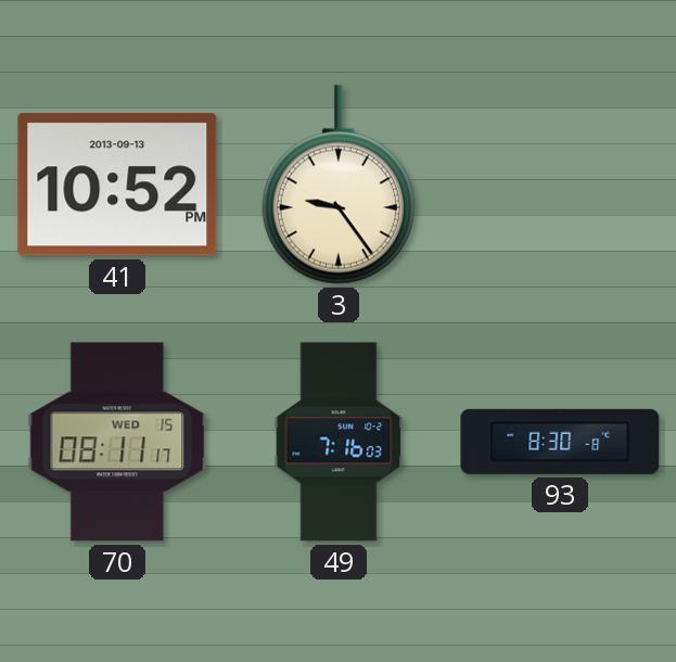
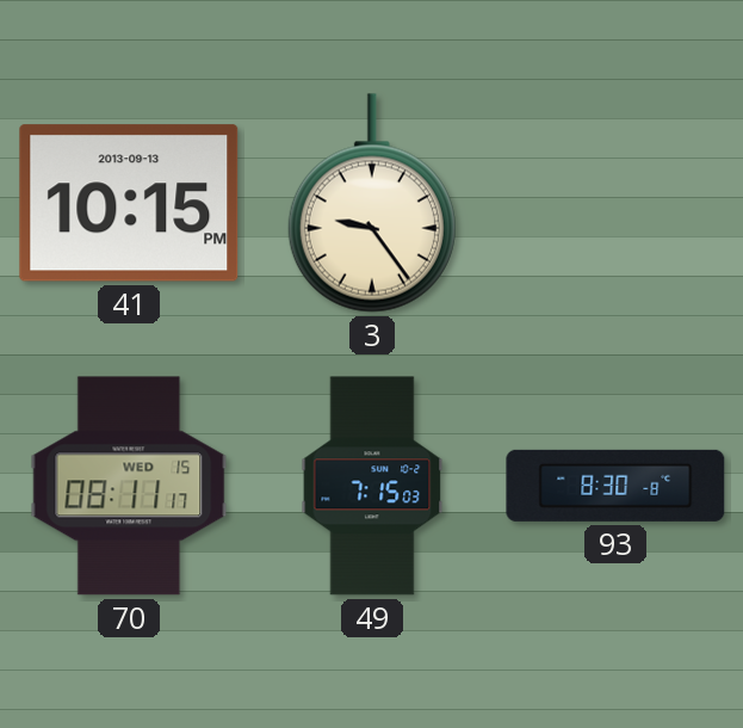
41: 10:52 -> 10:15
49: 7:16 -> 7:15
